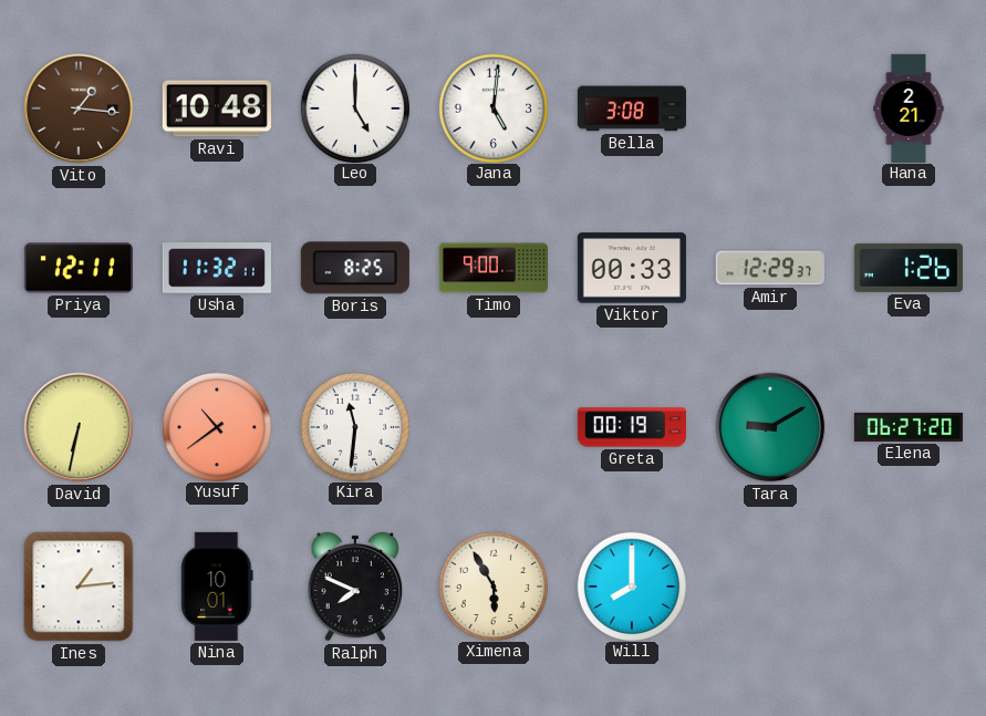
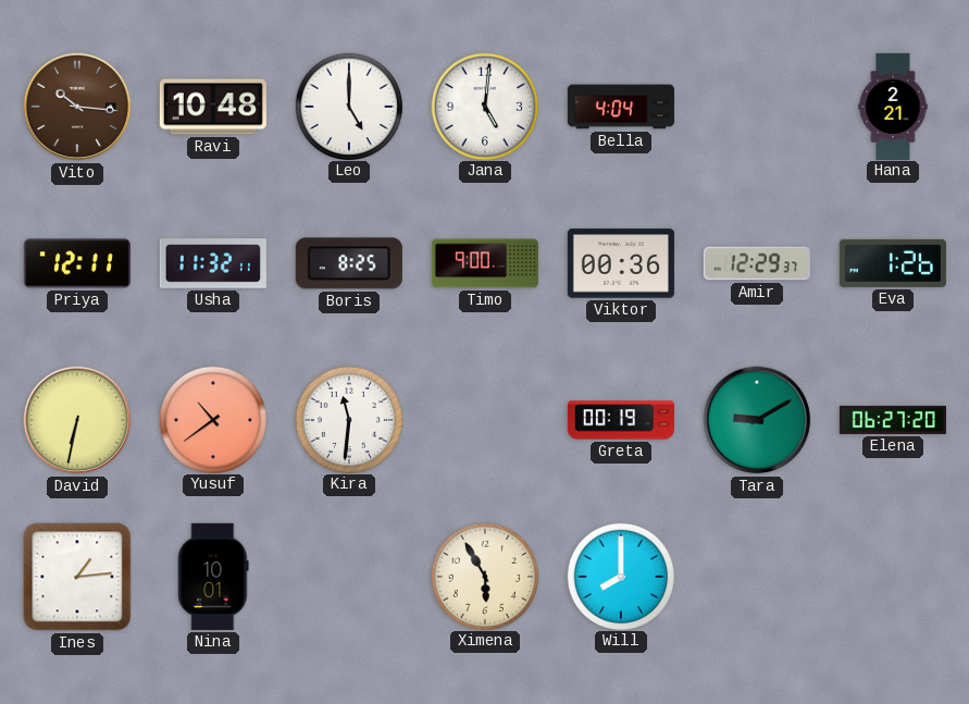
Vito: 1:16 -> 10:16
Bella: 3:08 -> 4:04
Viktor: 00:33 -> 00:36
Ralph: 7:49 -> none
